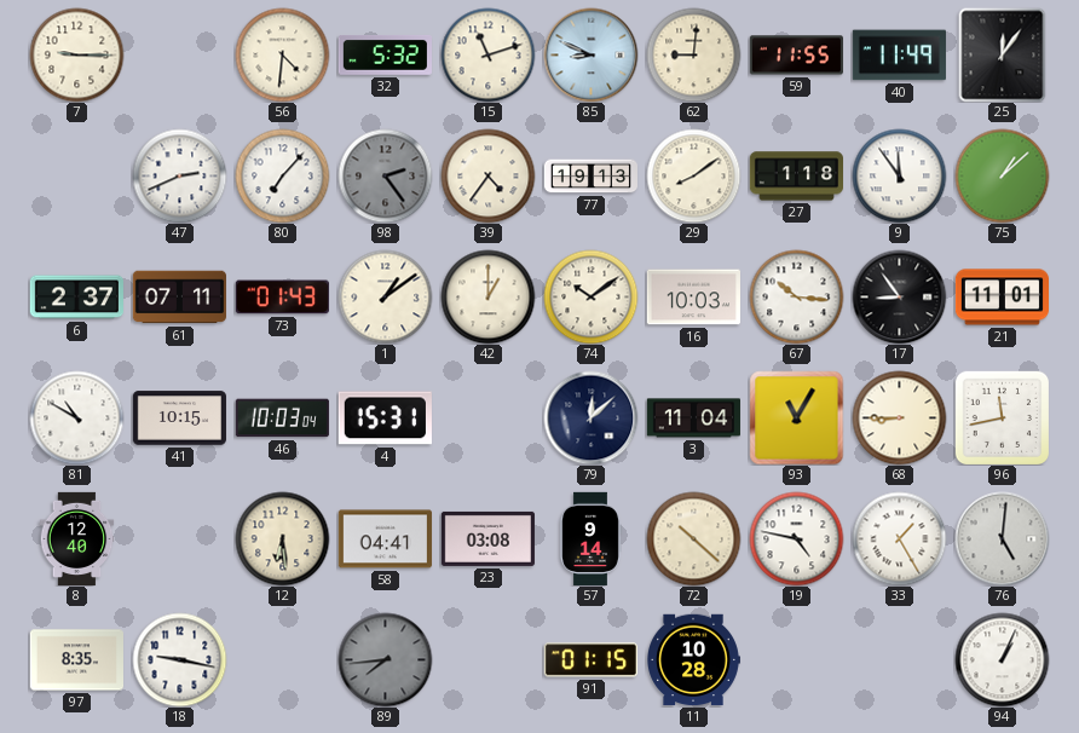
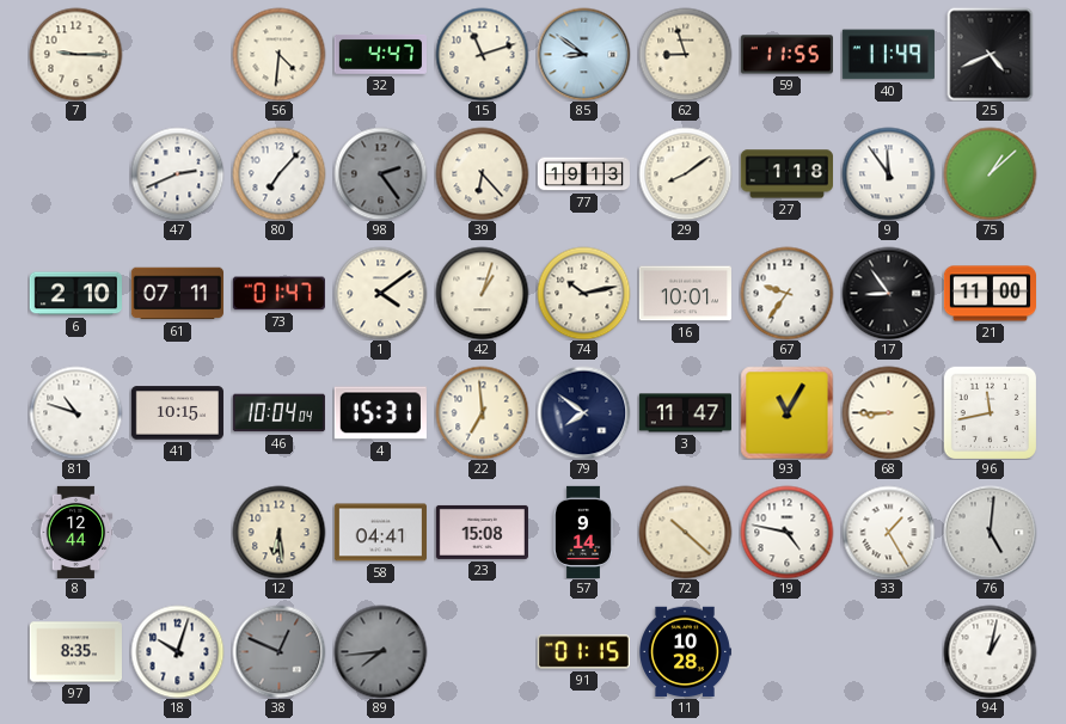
32: 5:32 -> 4:47
85: 8:49 -> 8:51
62: 9:01 -> 8:57
25: 12:06 -> 4:41
39: 4:36 -> 6:23
6: 2:37 -> 2:10
73: 01:43 -> 01:47
1: 1:09 -> 4:09
42: 1:00 -> 1:03
74: 10:09 -> 10:13
16: 10:03 -> 10:01
67: 10:16 -> 9:36
21: 11:01 -> 11:00
81: 10:50 -> 10:48
46: 10:03 -> 10:04
22: none -> 6:59
79: 12:08 -> 7:51
3: 11:04 -> 11:47
8: 12:40 -> 12:44
23: 03:08 -> 15:08
18: 9:17 -> 10:03
38: none -> 12:49
94: 1:04 -> 1:02
